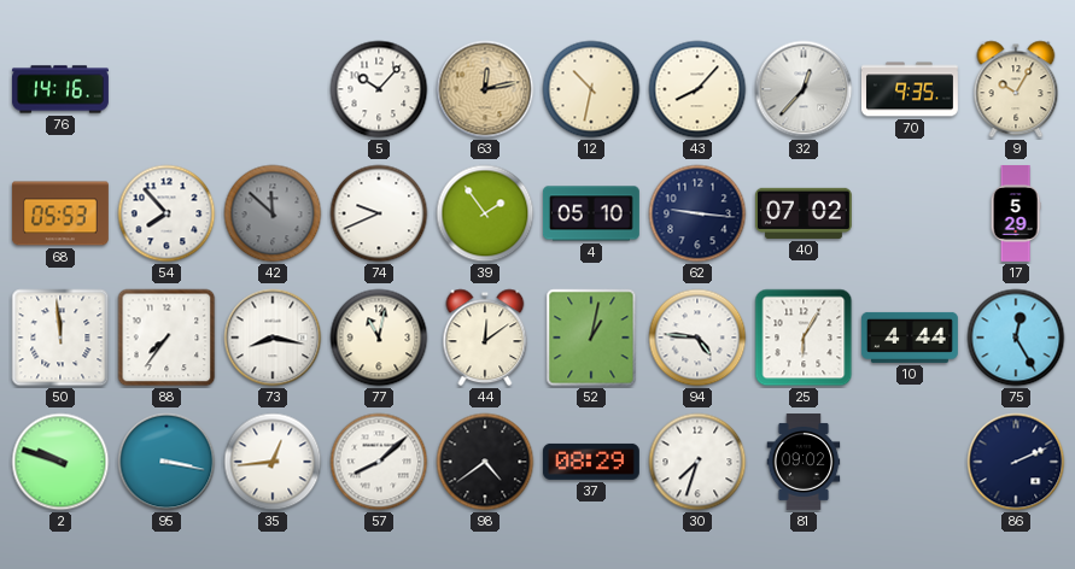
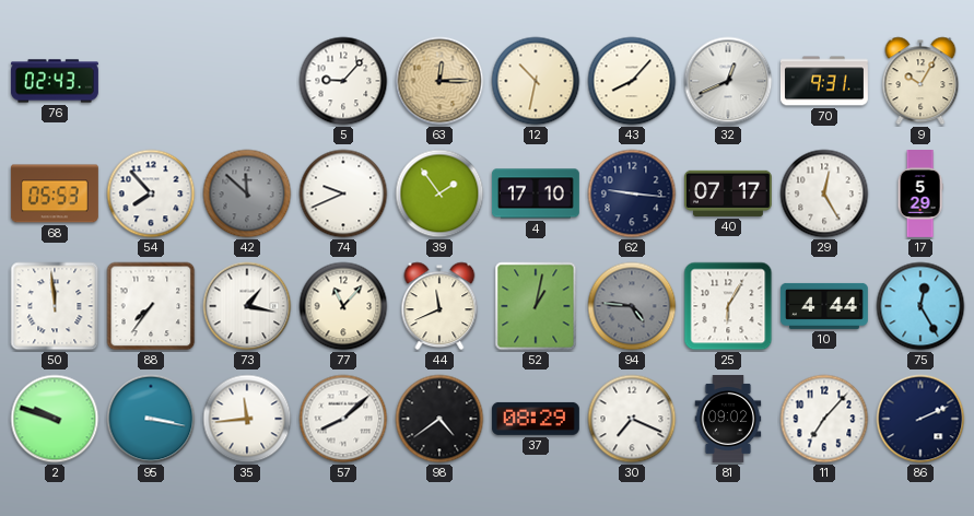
76: 14:16 -> 02:43
5: 10:07 -> 9:07
63: 12:13 -> 12:15
32: 12:37 -> 12:41
70: 9:35 -> 9:31
4: 05:10 -> 17:10
40: 07:02 -> 07:17
29: none -> 12:25
73: 8:17 -> 1:17
77: 11:02 -> 11:07
44: 12:09 -> 11:41
94 dial: white -> grey
35: 12:44 -> 11:44
30: 7:33 -> 7:19
11: none -> 7:07
